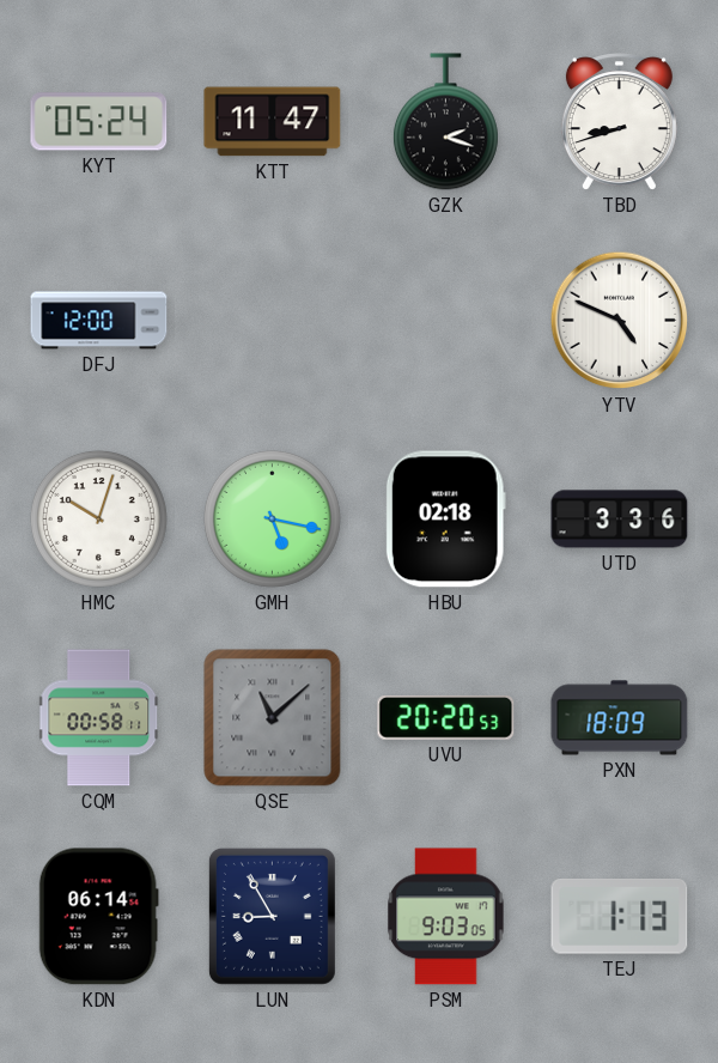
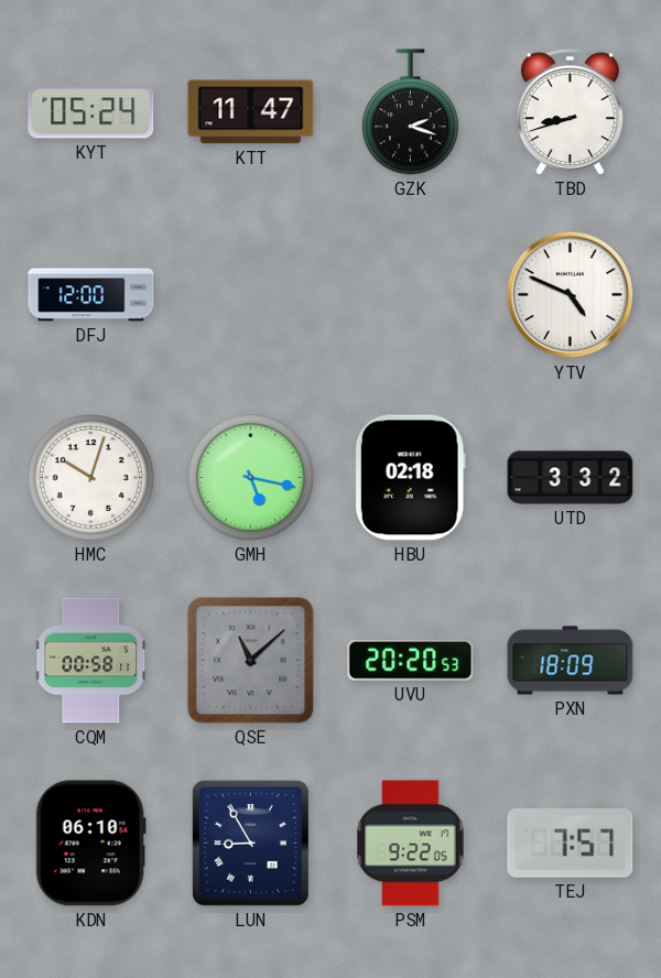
UTD: 3:36 -> 3:32
KDN: 06:14 -> 06:10
PSM: 9:03 -> 9:22
TEJ: 1:13 -> 7:57
